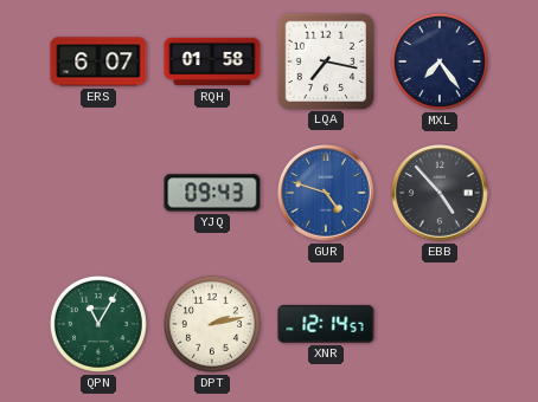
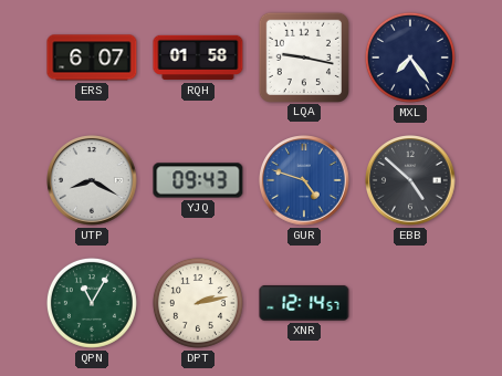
LQA: 7:17 -> 9:17
UTP: none -> 8:20
EBB: 4:53 -> 4:52
